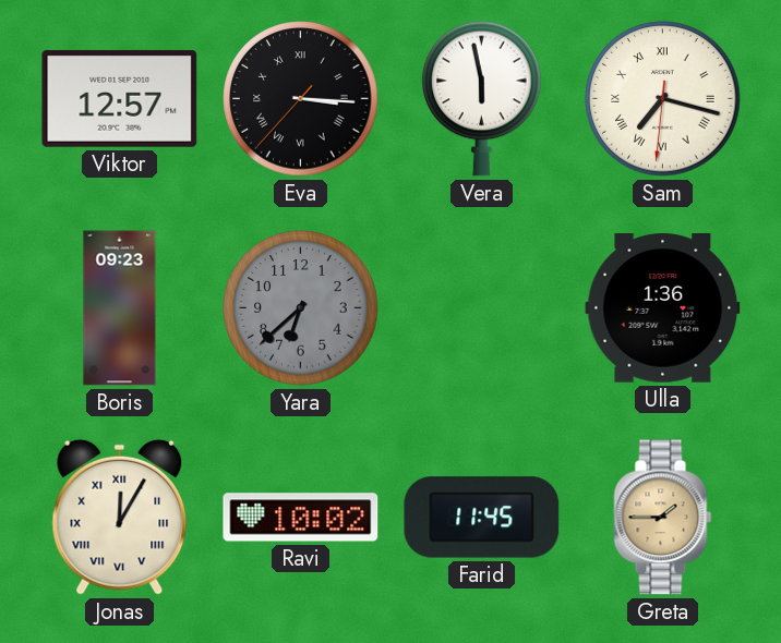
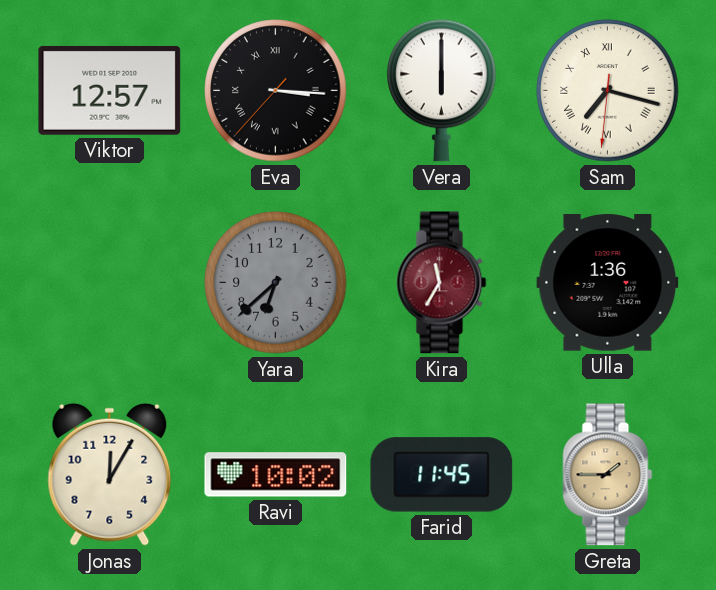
Vera: 5:58 -> 6:00
Boris: 09:23 -> none
Kira: none -> 11:35
Jonas numerals: Roman -> Arabic
